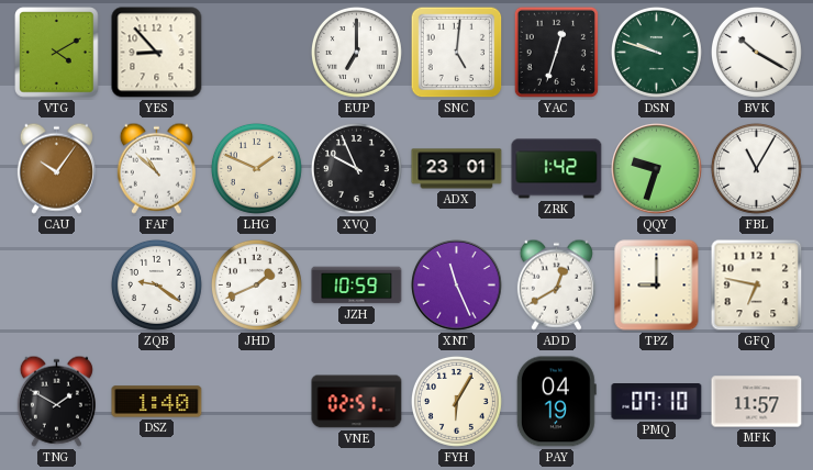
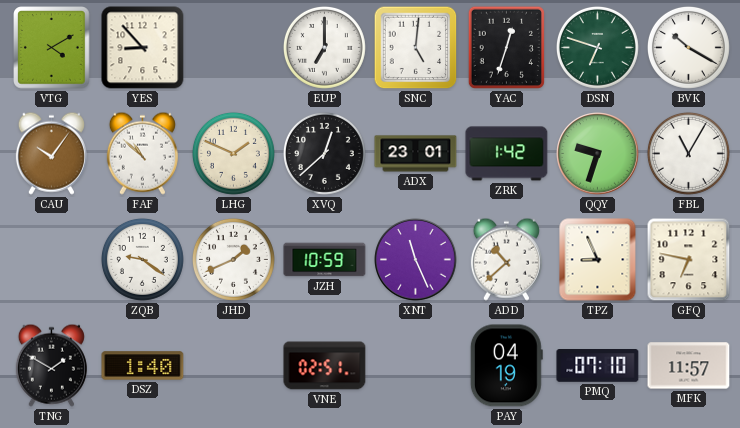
DSN: 9:48 -> 6:48
XVQ: 9:56 -> 12:38
ADD: 12:40 -> 10:38
TPZ: 9:00 -> 8:56
FYH: 6:05 -> none
